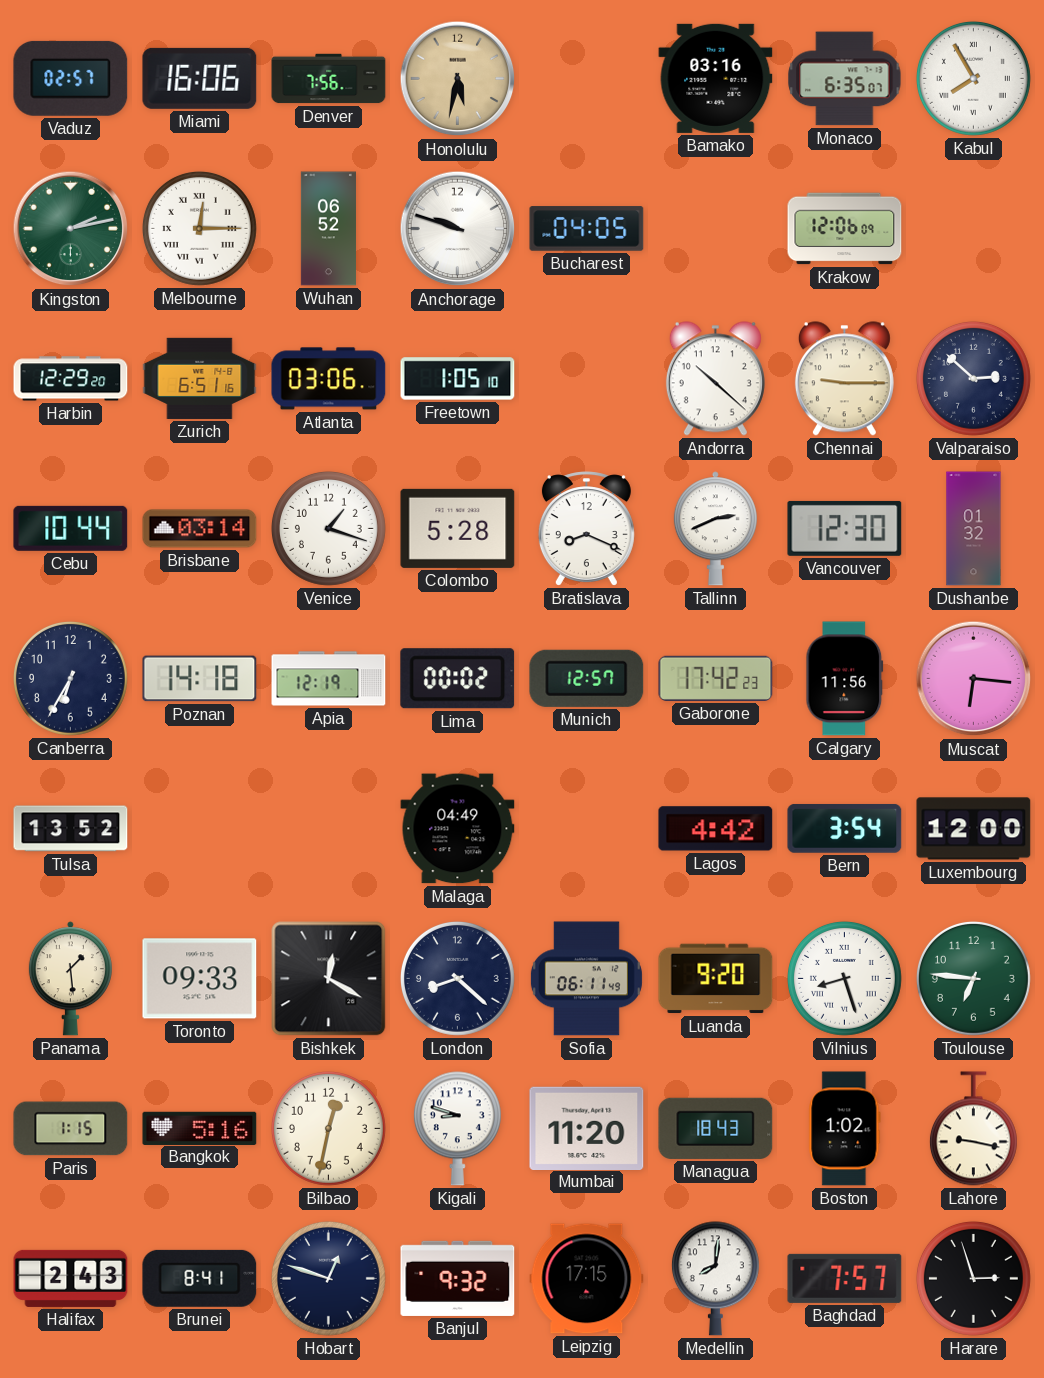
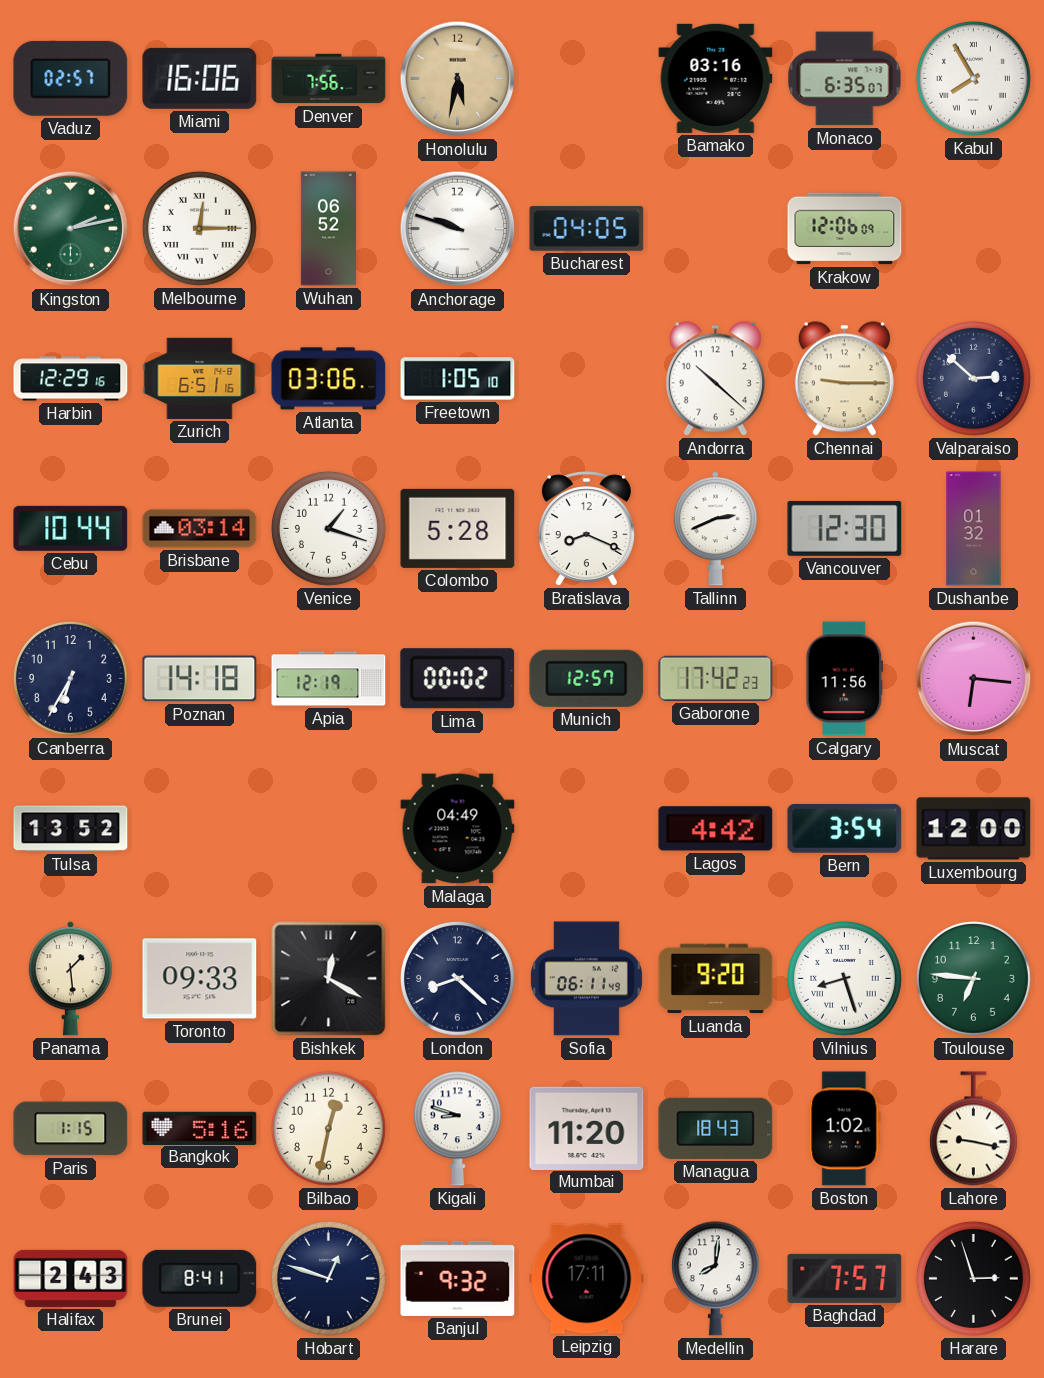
Harbin: 12:29:20 -> 12:29:16
Leipzig: 17:15 -> 17:11
